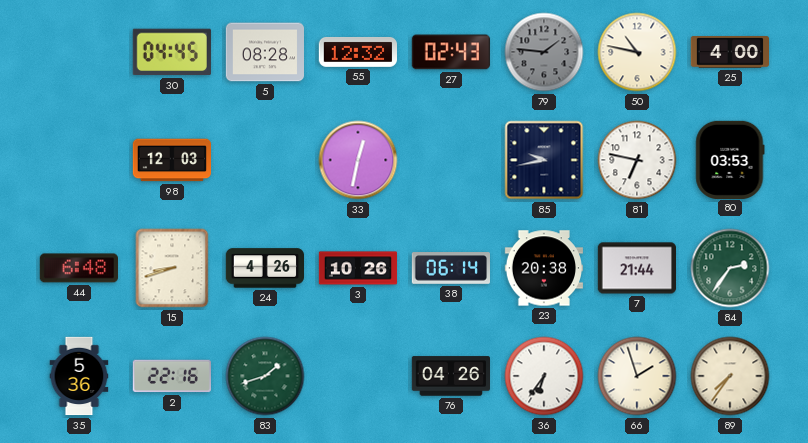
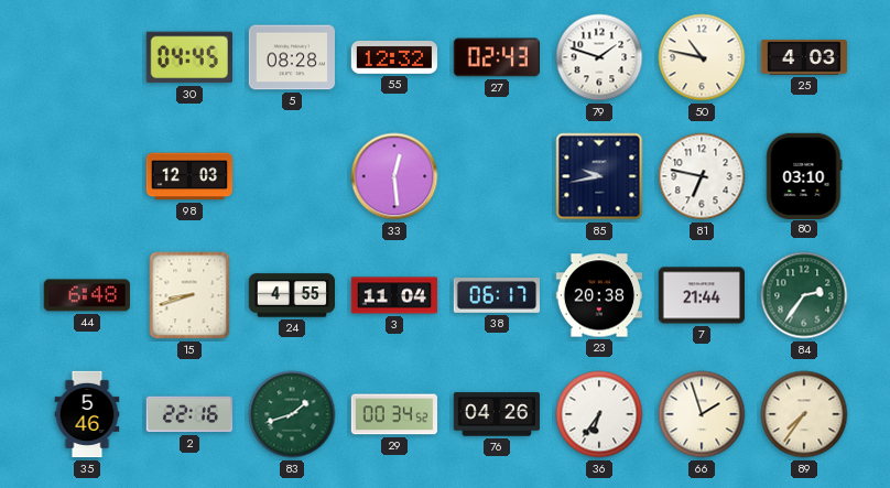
79: 1:46 -> 1:48
79 dial: grey -> white
25: 4:00 -> 4:03
33: 12:32 -> 12:29
80: 03:53 -> 03:10
24: 4:26 -> 4:55
3: 10:26 -> 11:04
38: 06:14 -> 06:17
35: 5:36 -> 5:46
29: none -> 00:34
